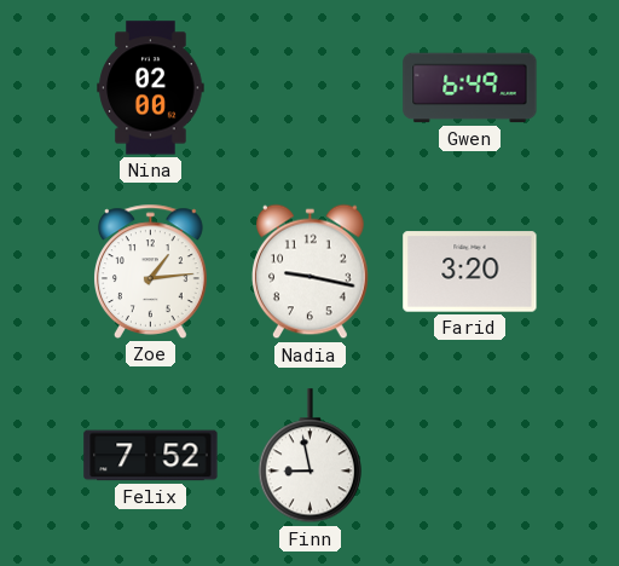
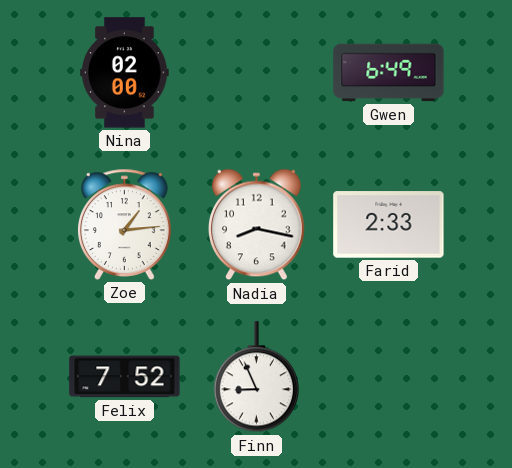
Nadia: 9:17 -> 8:17
Farid: 3:20 -> 2:33
Finn: 8:58 -> 8:56
